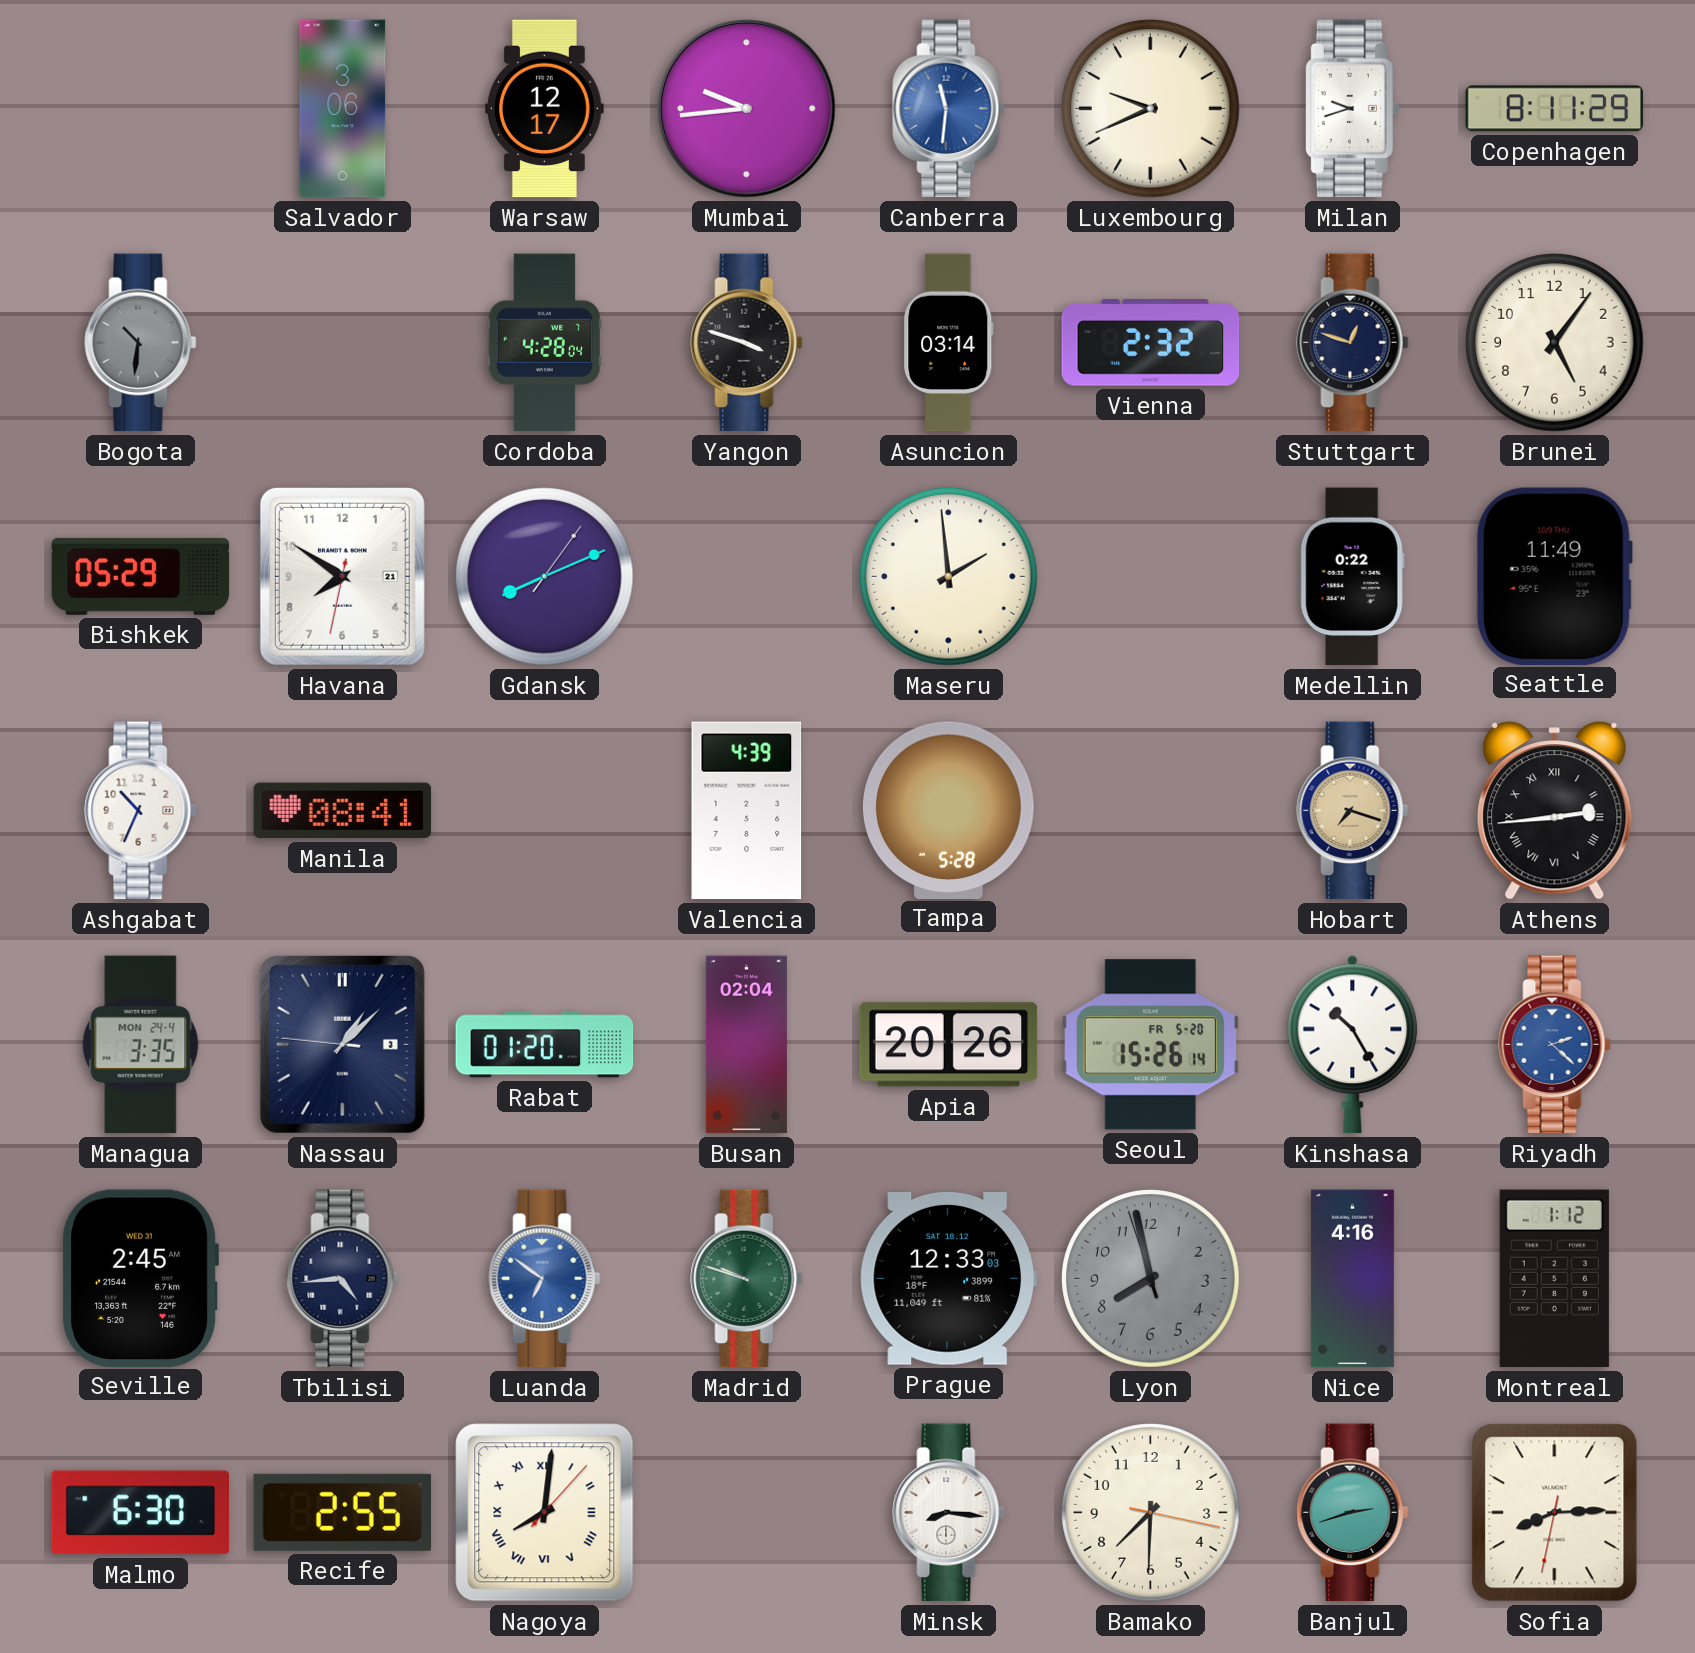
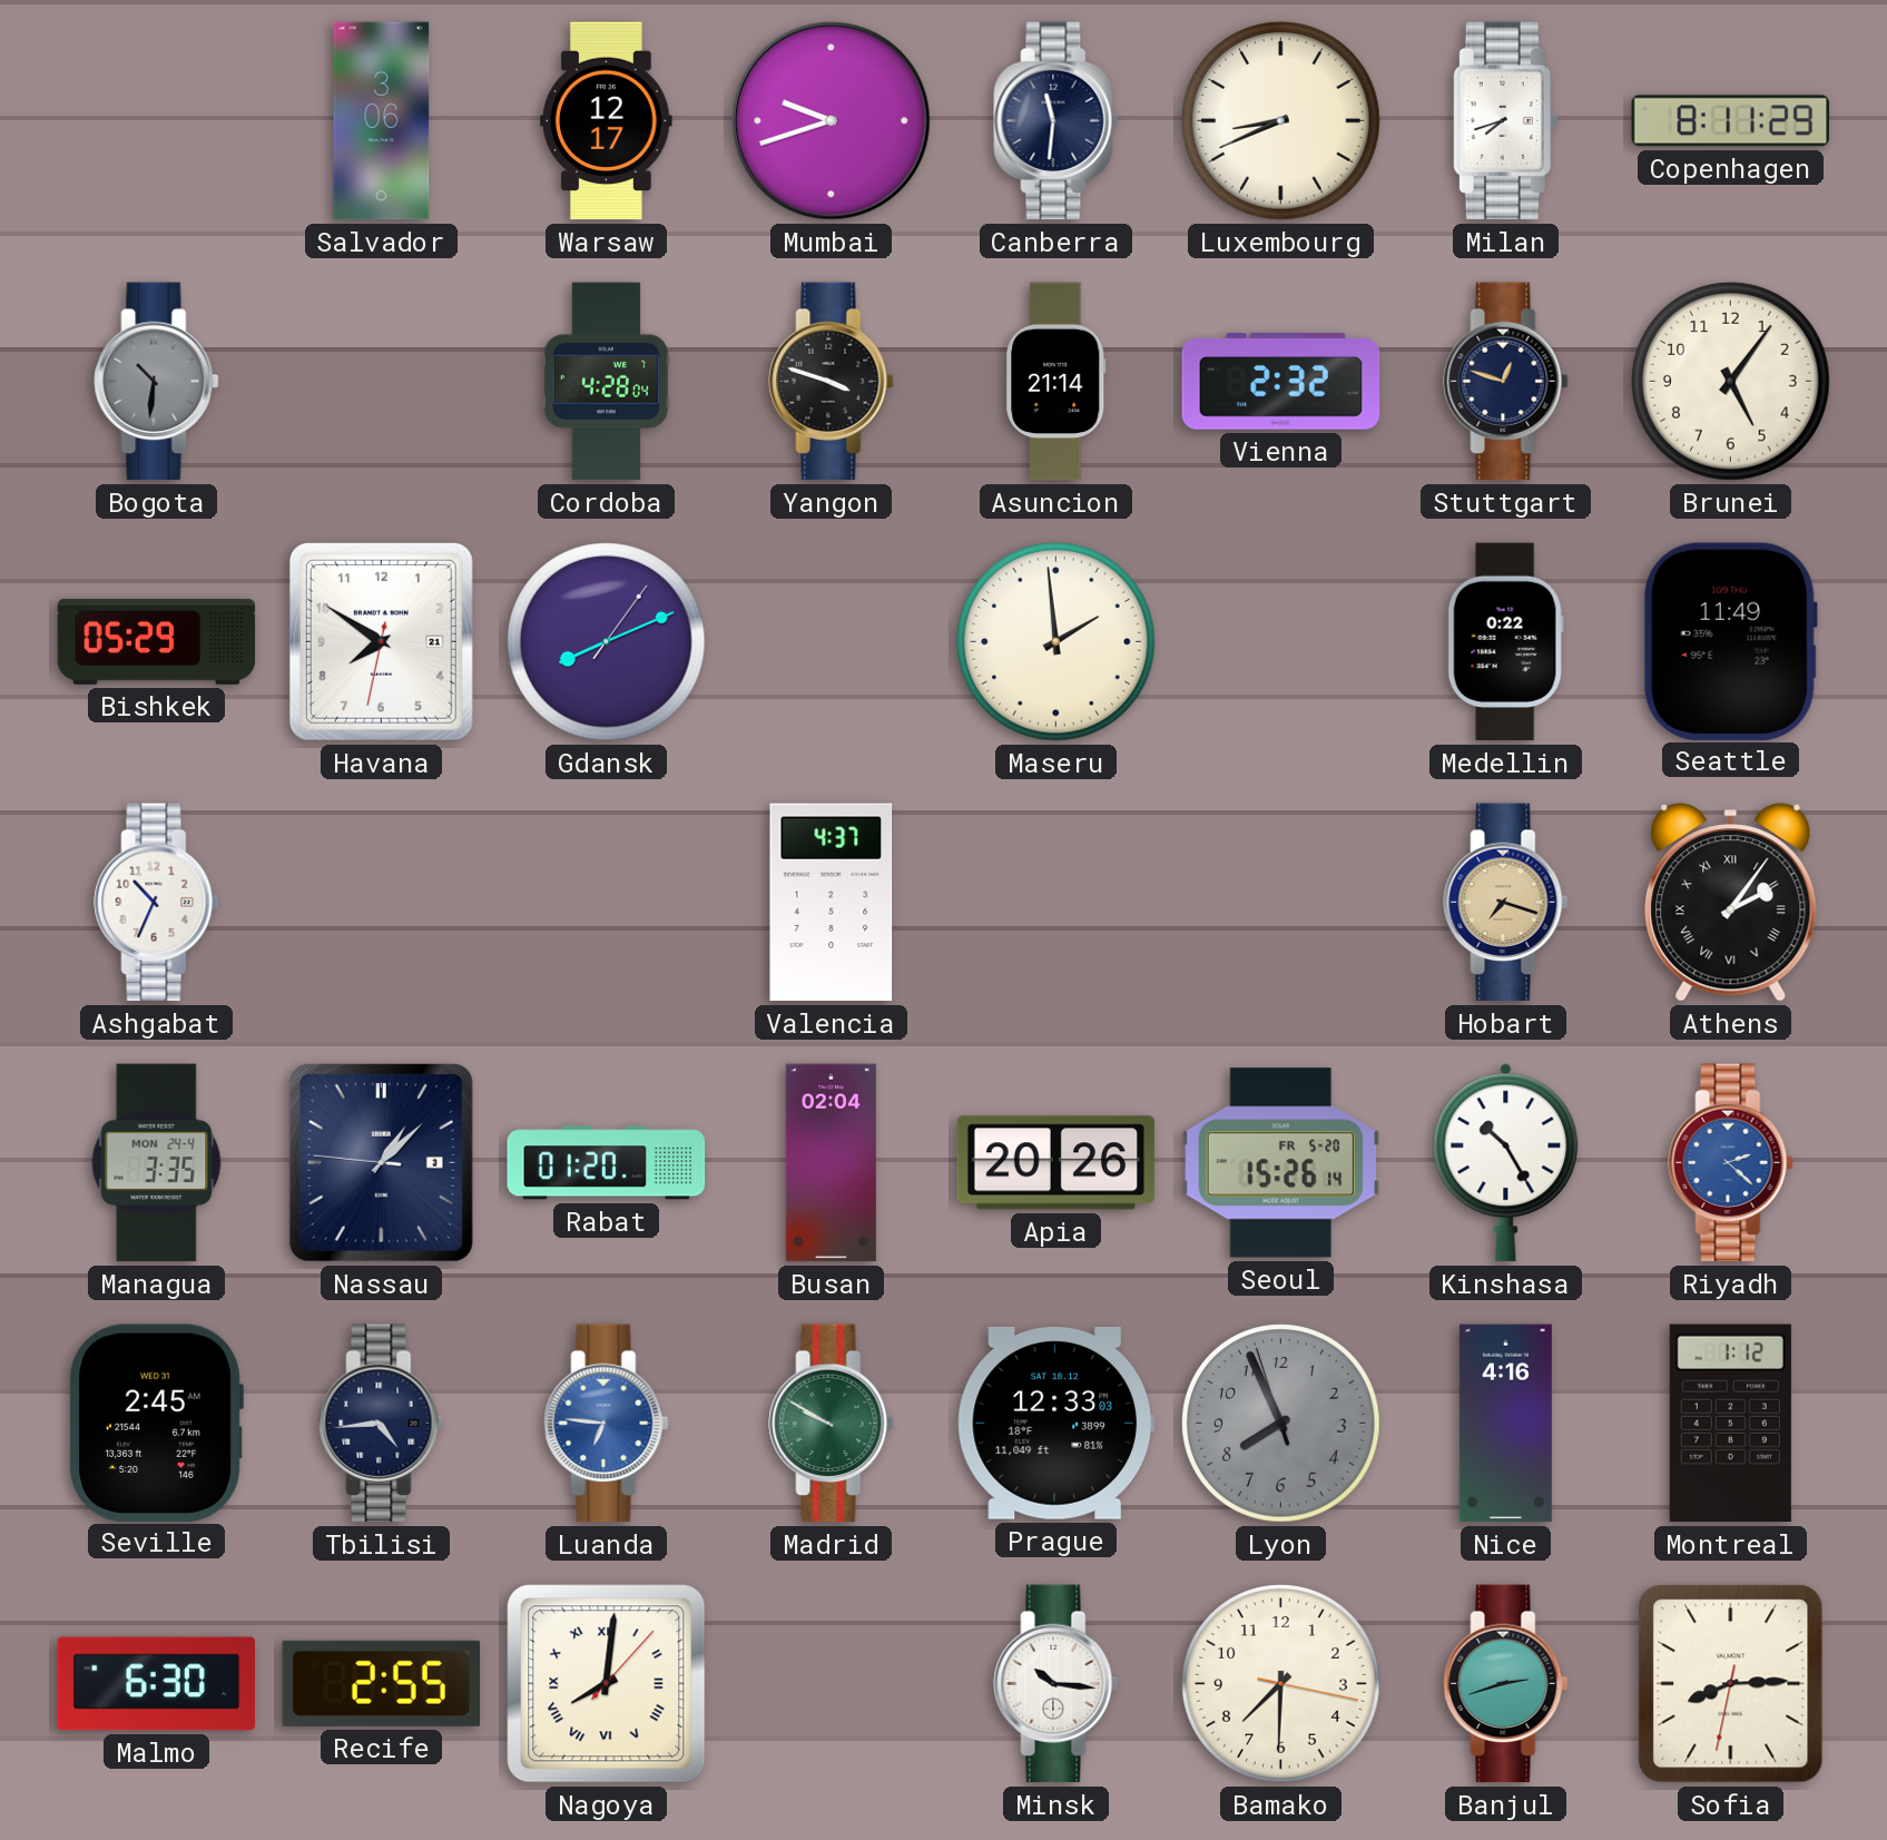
Mumbai: 9:44 -> 9:42
Canberra dial: blue -> navy
Luxembourg: 9:41 -> 8:41
Milan: 9:42 -> 7:42
Asuncion: 03:14 -> 21:14
Manila: 08:41 -> none
Valencia: 4:39 -> 4:37
Tampa: 5:28 -> none
Athens: 2:44 -> 2:06
Luanda: 6:51 -> 6:46
Madrid: 9:48 -> 9:50
Lyon: 7:57 -> 7:55
Minsk: 8:16 -> 10:16
